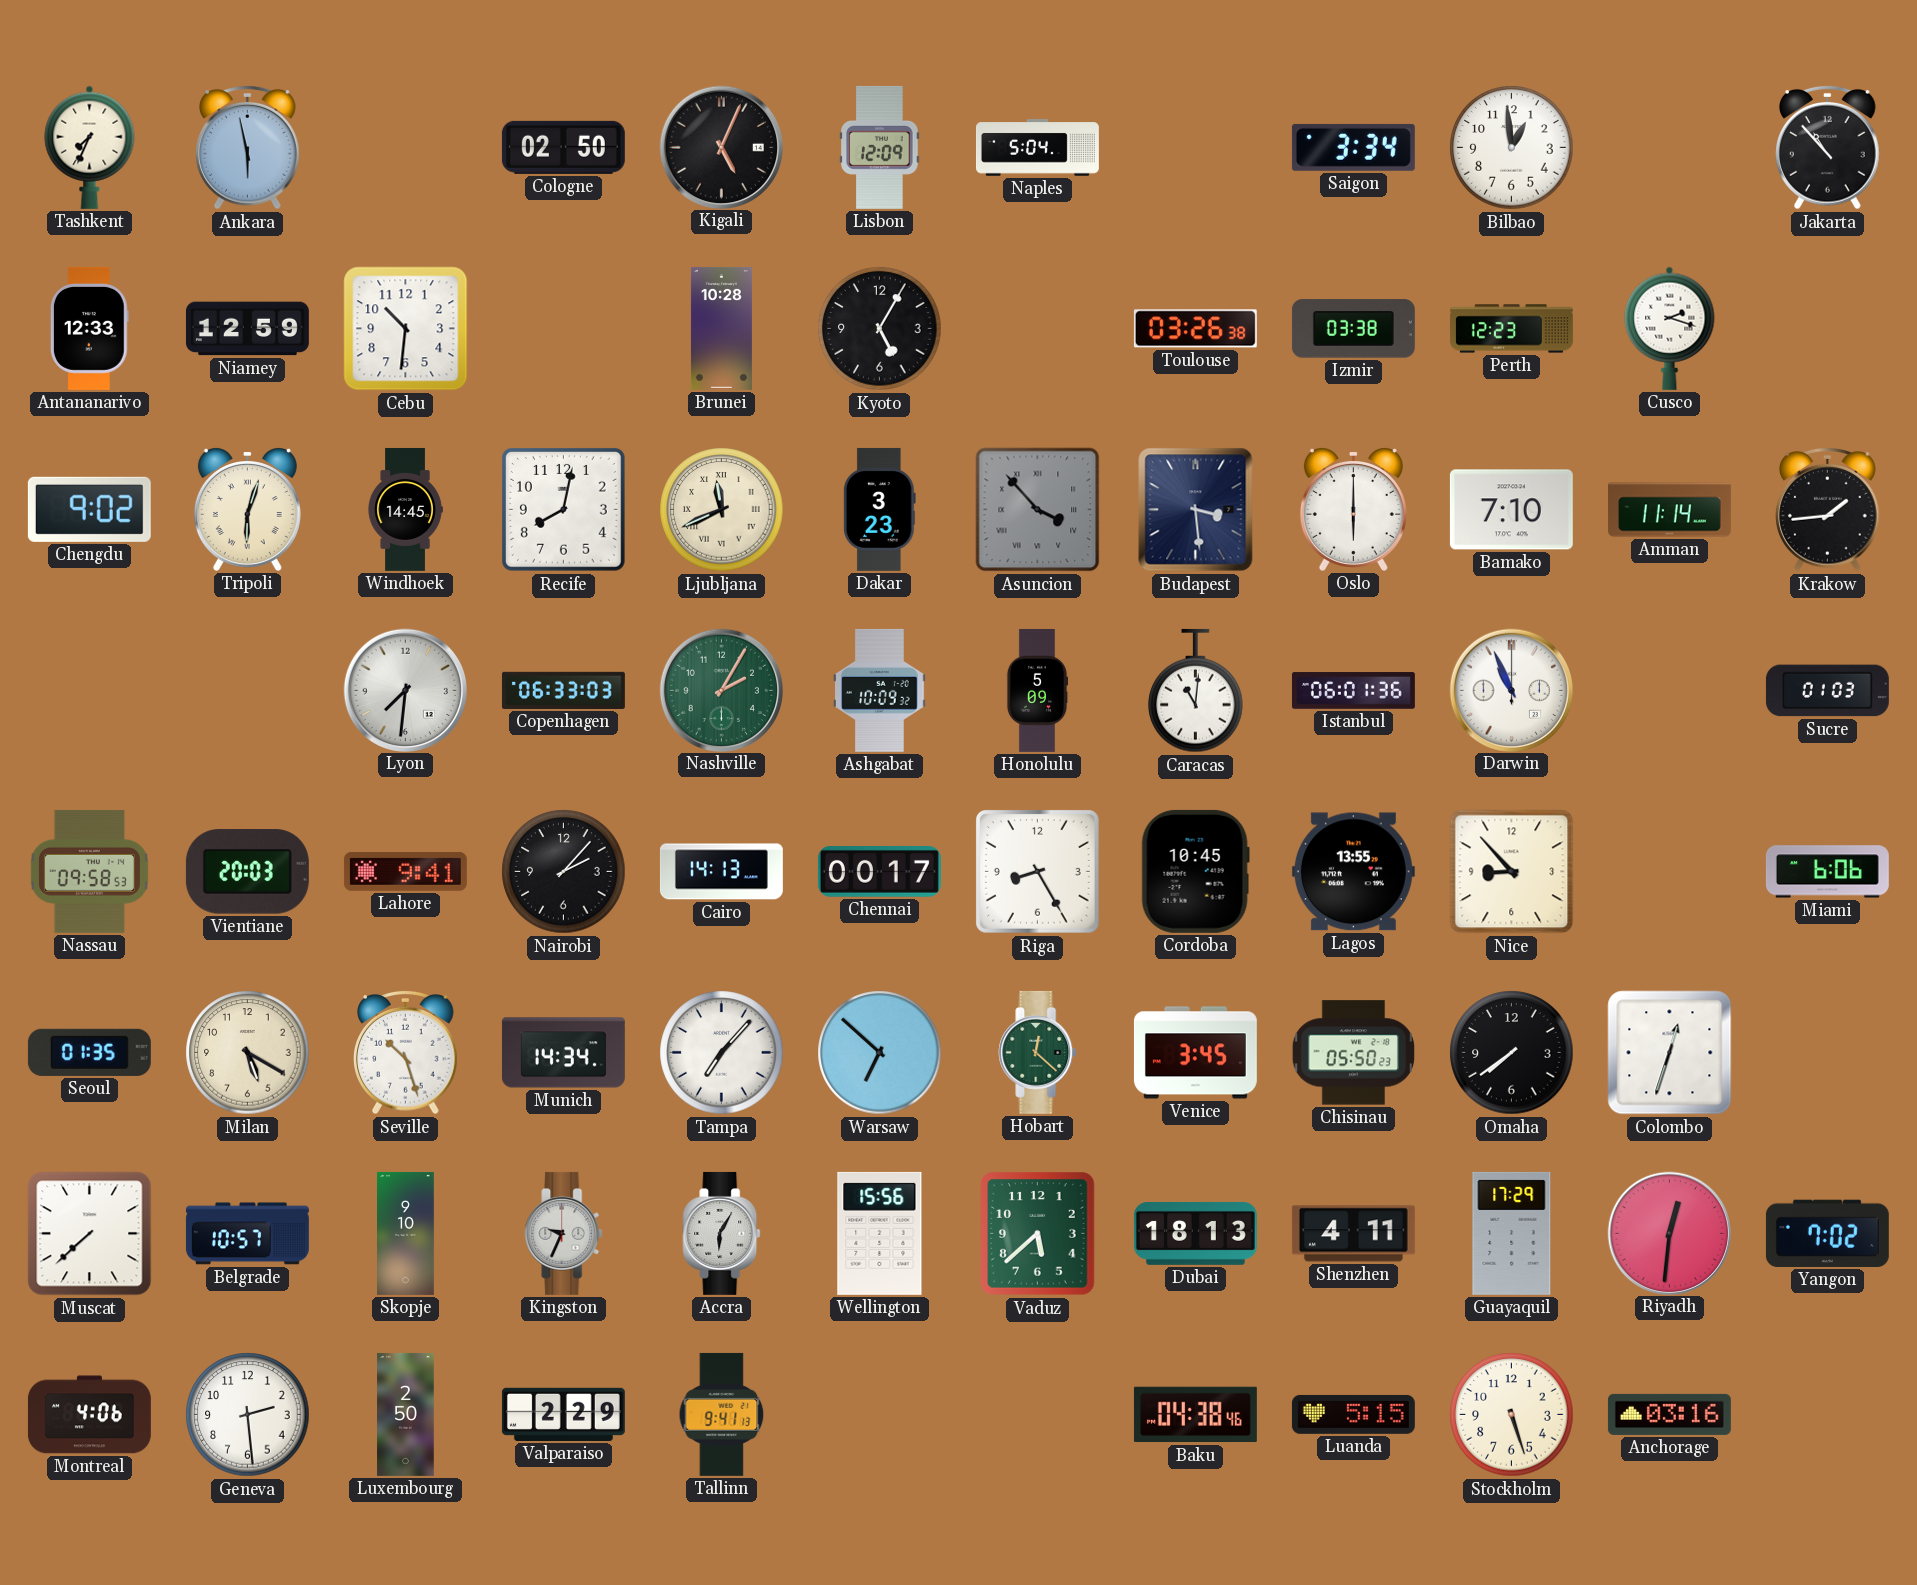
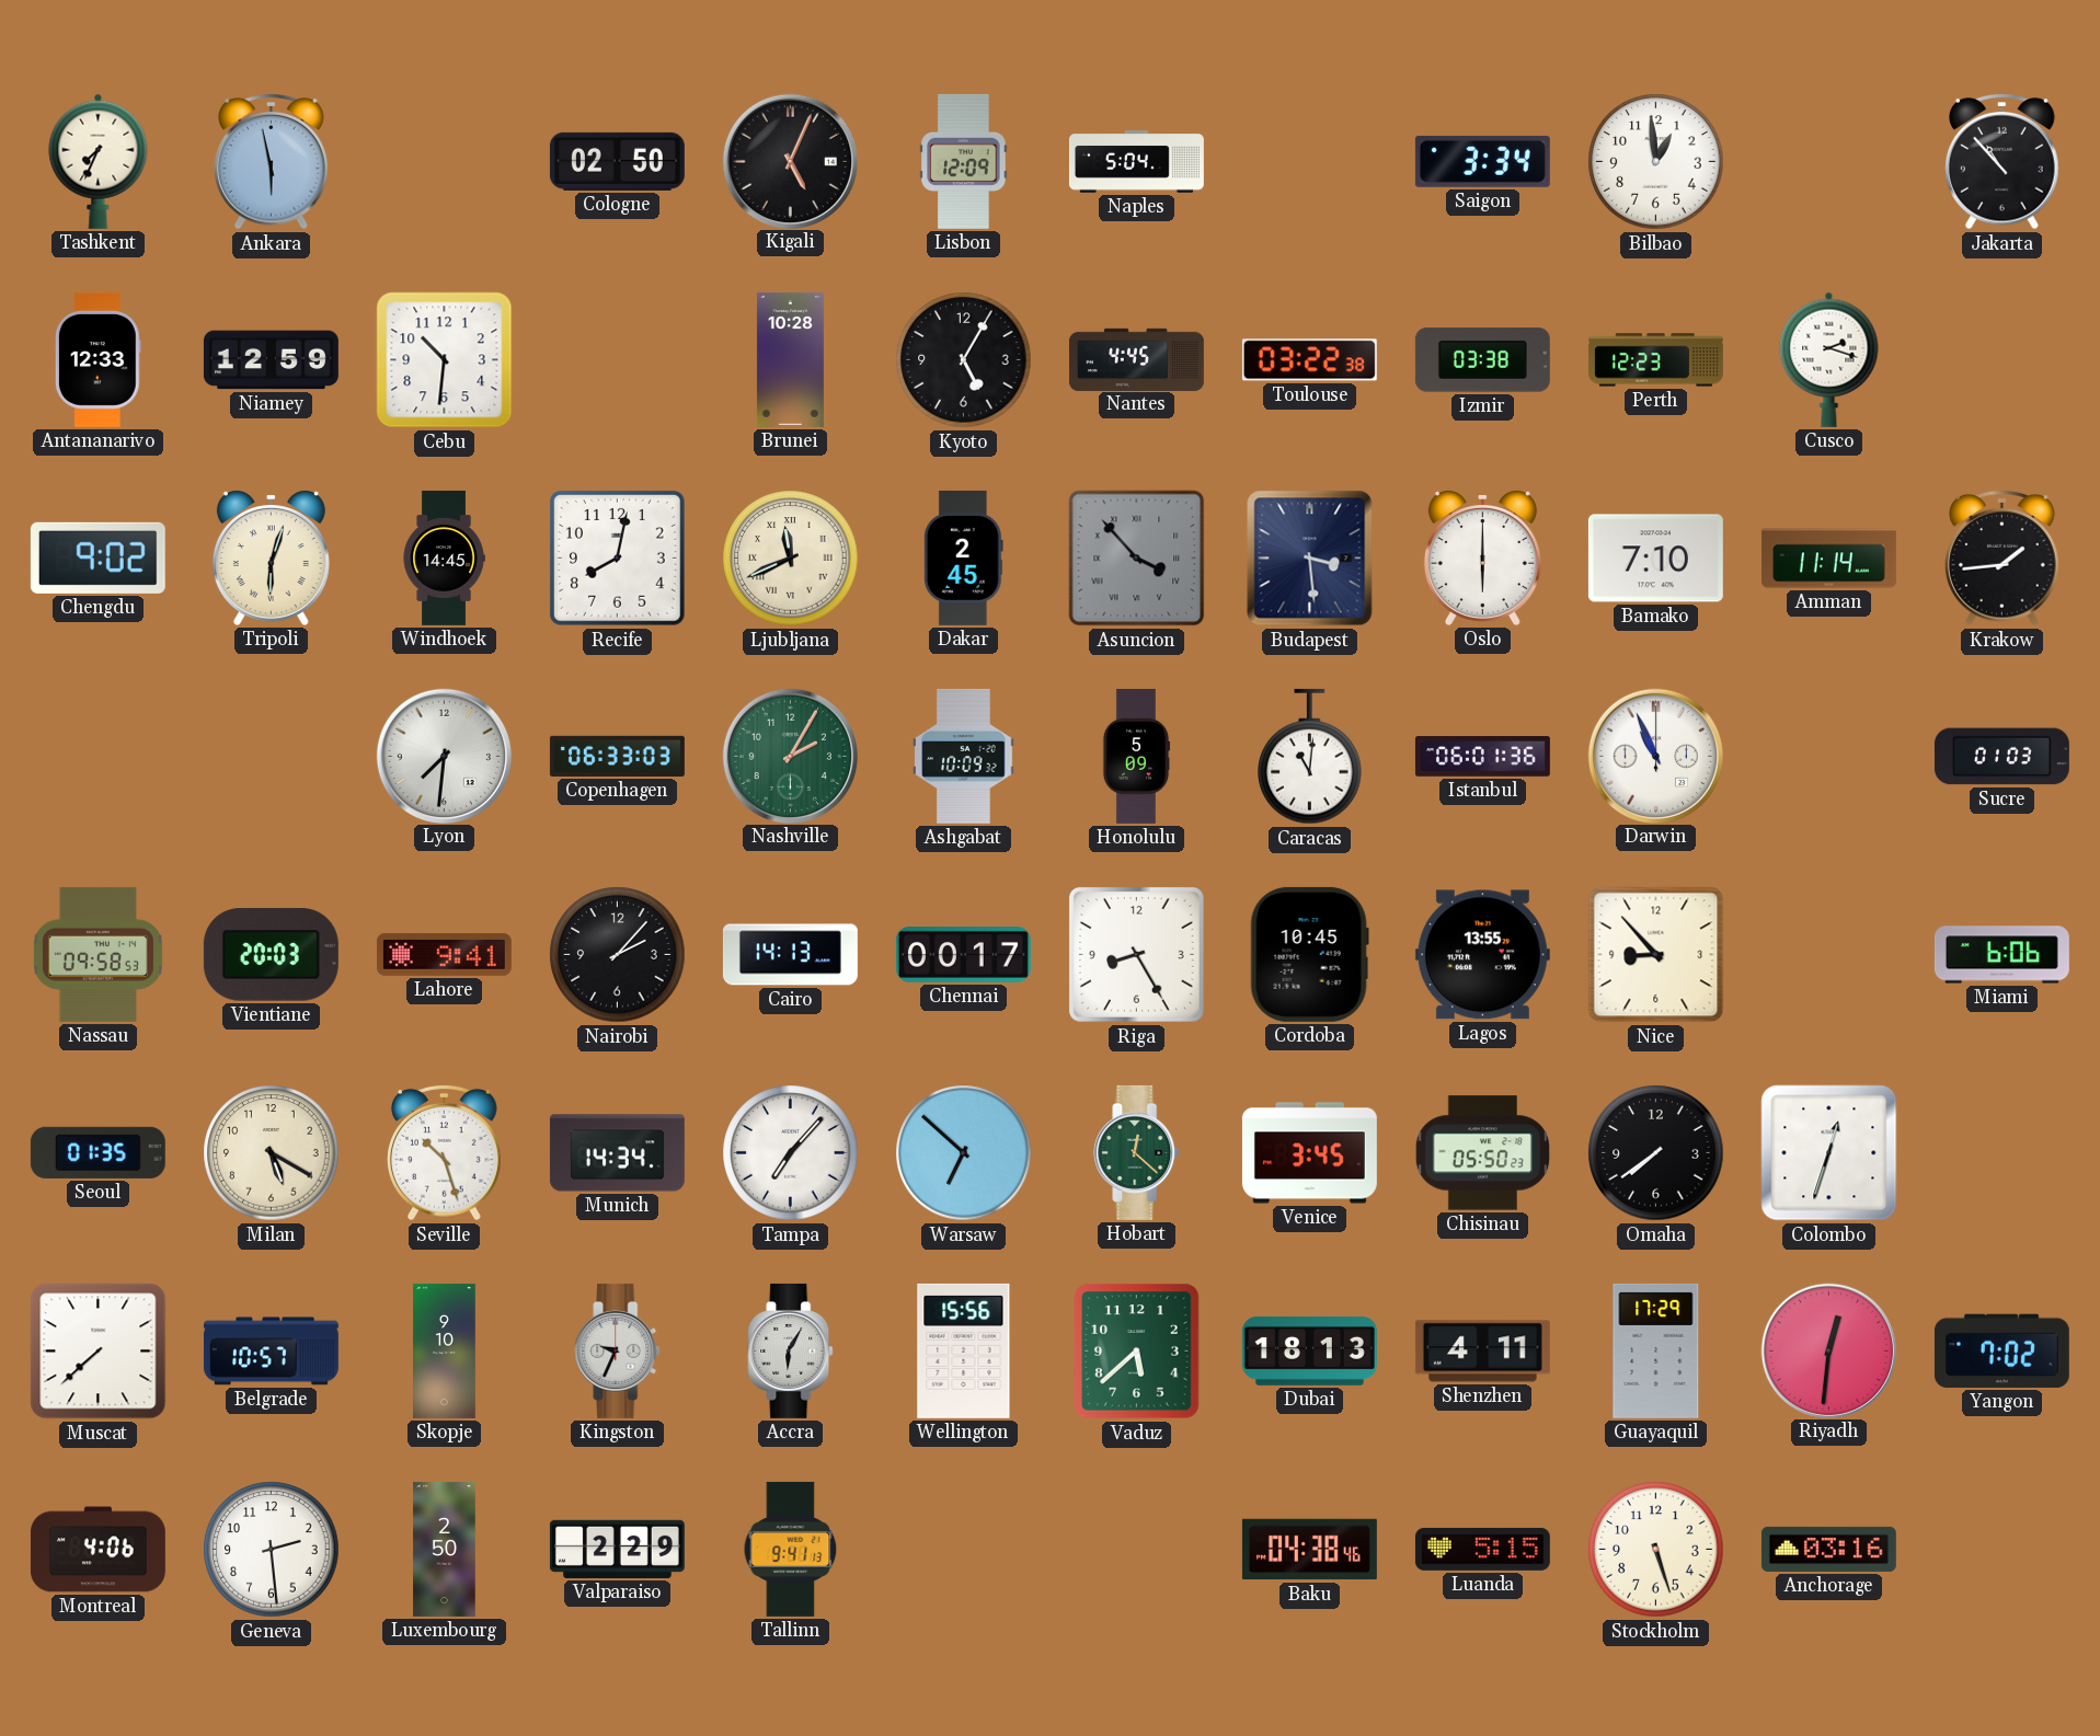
Nantes: none -> 4:45
Toulouse: 03:26 -> 03:22
Dakar: 3:23 -> 2:45
